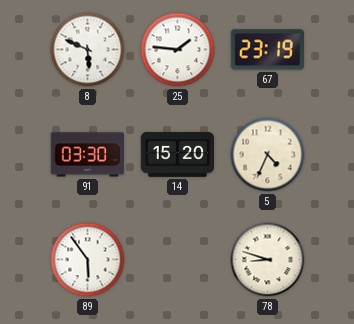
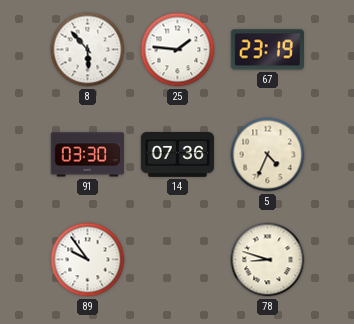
8: 5:49 -> 5:53
14: 15:20 -> 07:36
89: 5:54 -> 9:54
